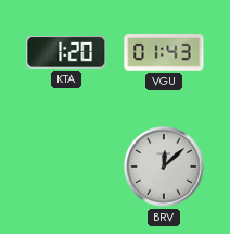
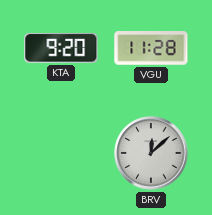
KTA: 1:20 -> 9:20
VGU: 01:43 -> 11:28
